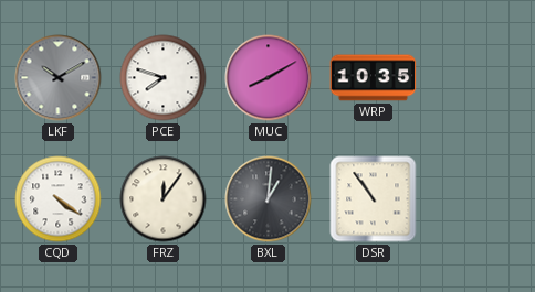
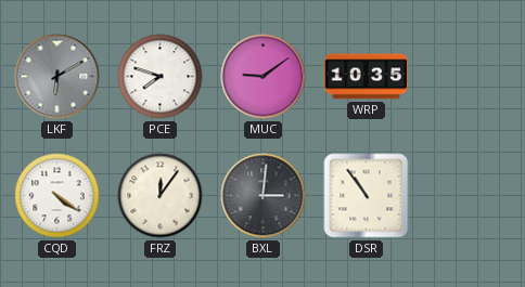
LKF: 10:10 -> 6:10
MUC: 8:10 -> 9:09
BXL: 1:01 -> 3:01
